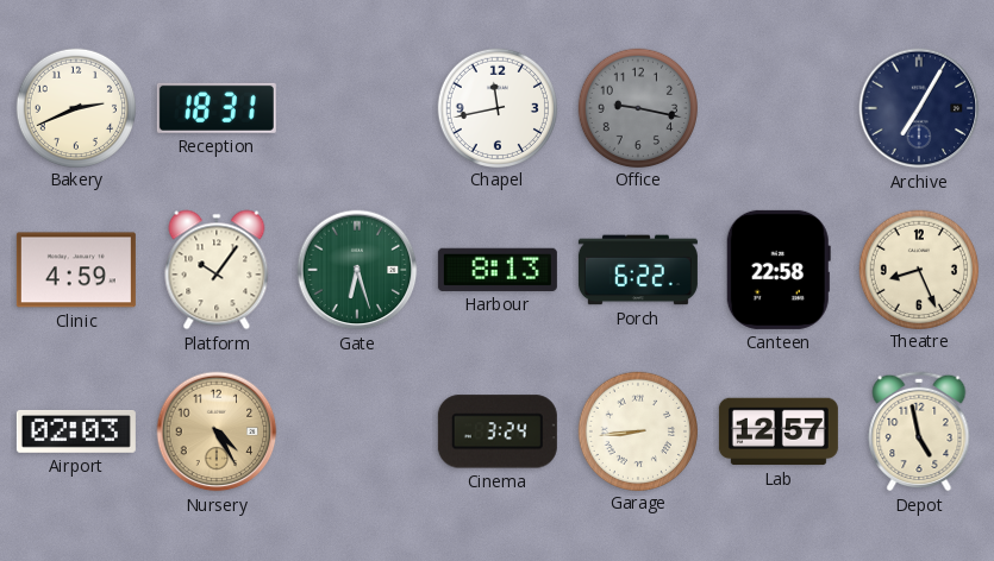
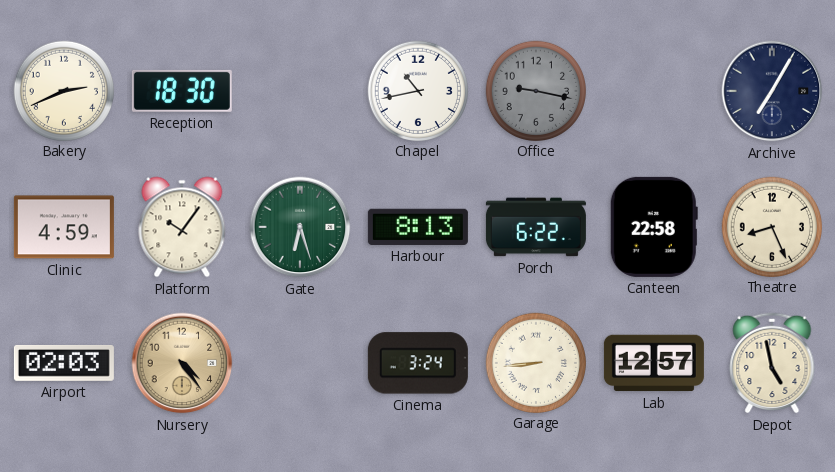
Reception: 18:31 -> 18:30
Chapel: 11:43 -> 10:43
Nursery: 4:25 -> 4:24
